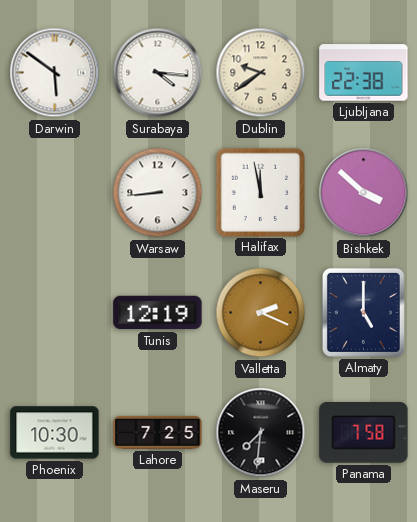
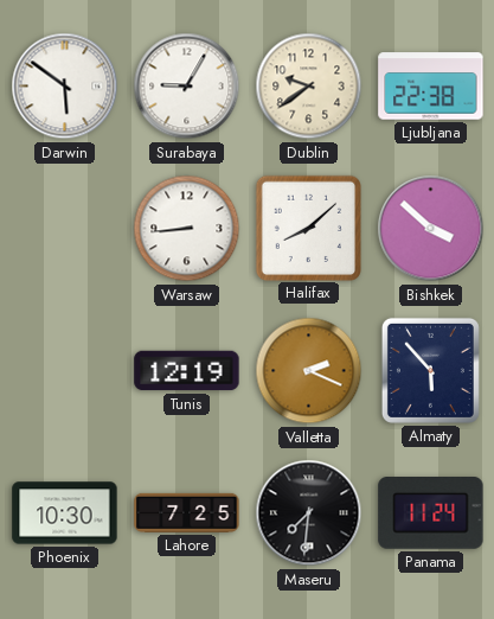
Surabaya: 4:16 -> 9:05
Halifax: 11:58 -> 8:08
Almaty: 5:00 -> 5:53
Panama: 7:58 -> 11:24
